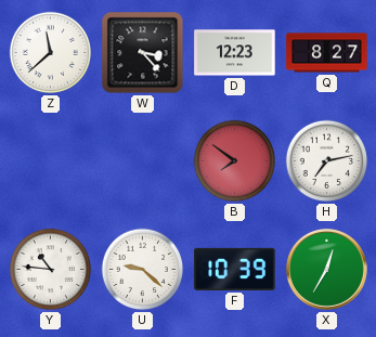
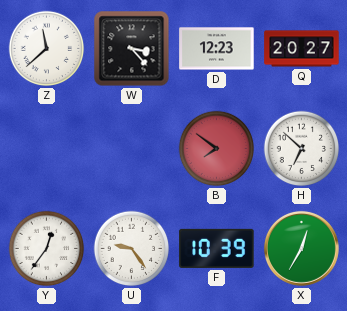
Q: 8:27 -> 20:27
H: 7:13 -> 6:52
Y: 10:46 -> 12:36
U: 9:22 -> 9:24
